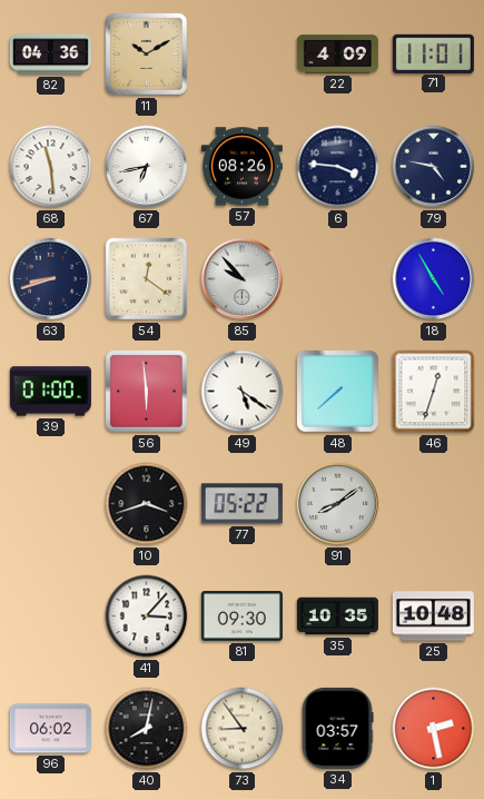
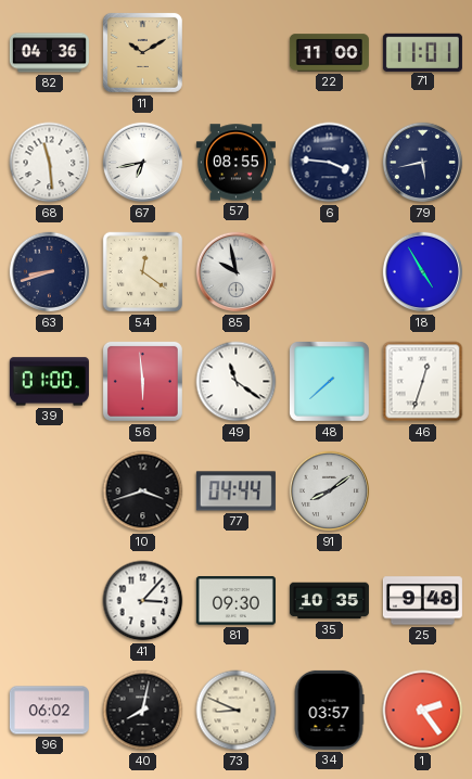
22: 4:09 -> 11:00
57: 08:26 -> 08:55
79: 4:47 -> 5:43
85: 9:53 -> 9:58
49: 5:21 -> 11:21
77: 05:22 -> 04:44
25: 10:48 -> 9:48
73: 8:54 -> 8:49
1: 2:28 -> 2:24
